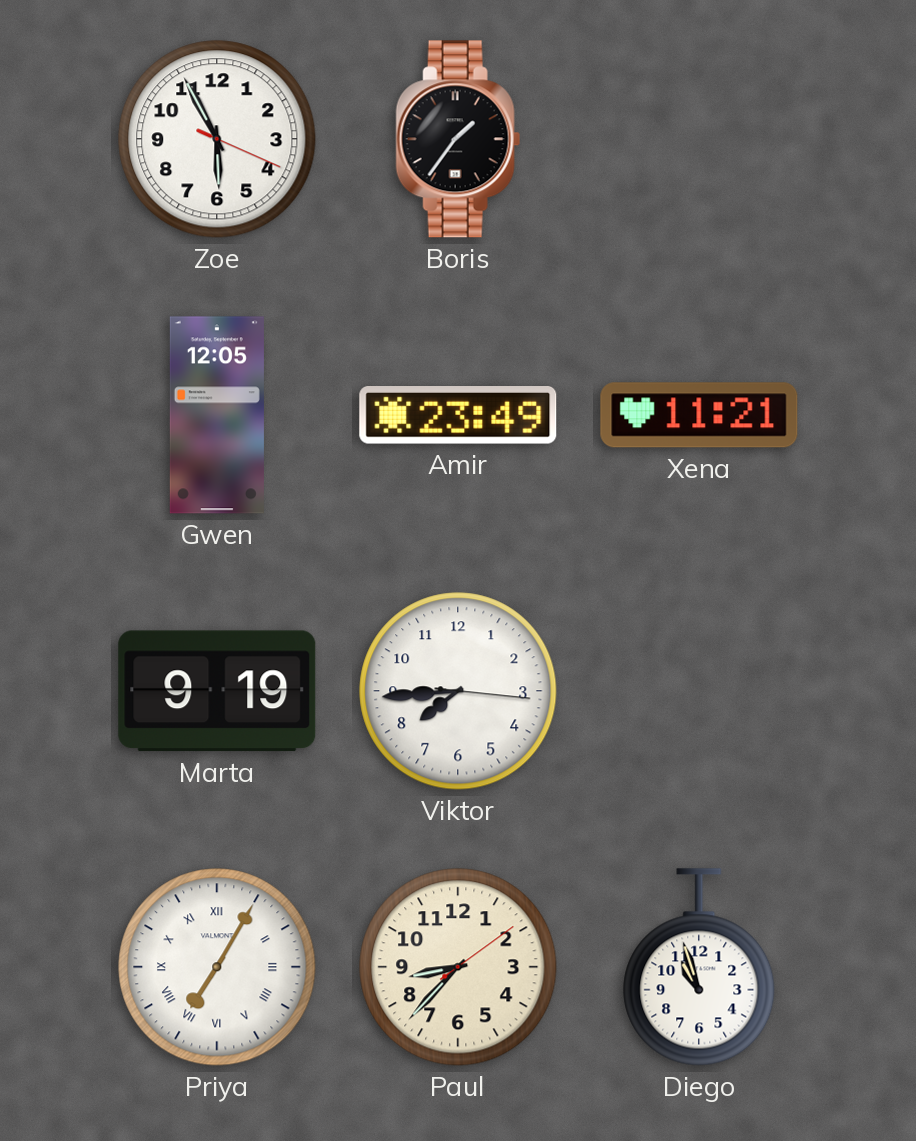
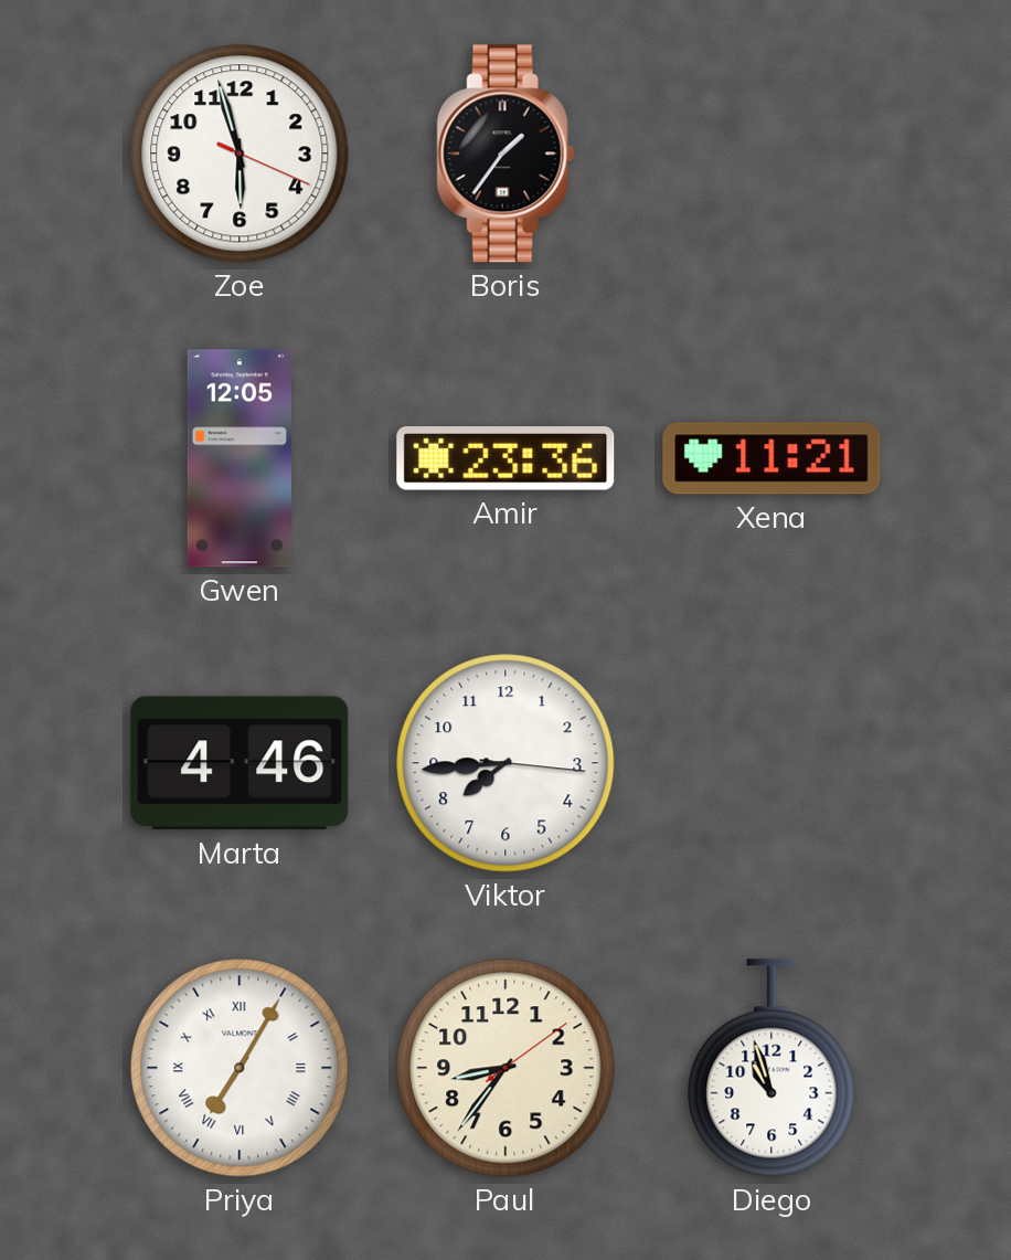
Zoe: 5:55 -> 5:57
Amir: 23:49 -> 23:36
Marta: 9:19 -> 4:46
Paul: 8:37 -> 8:36
